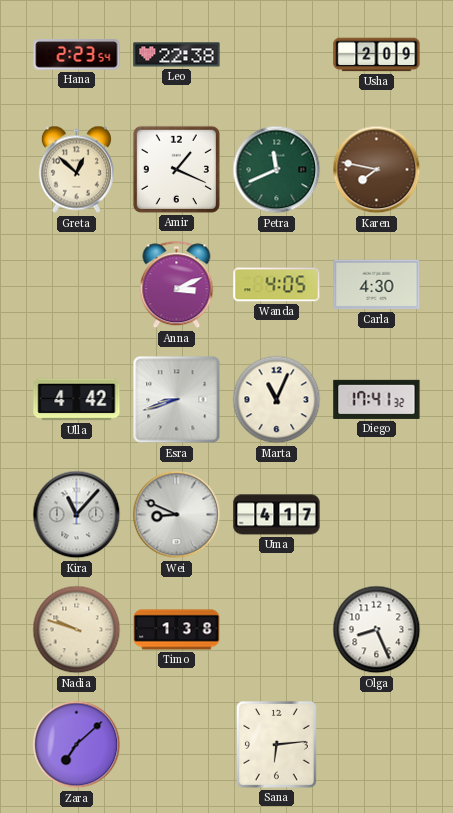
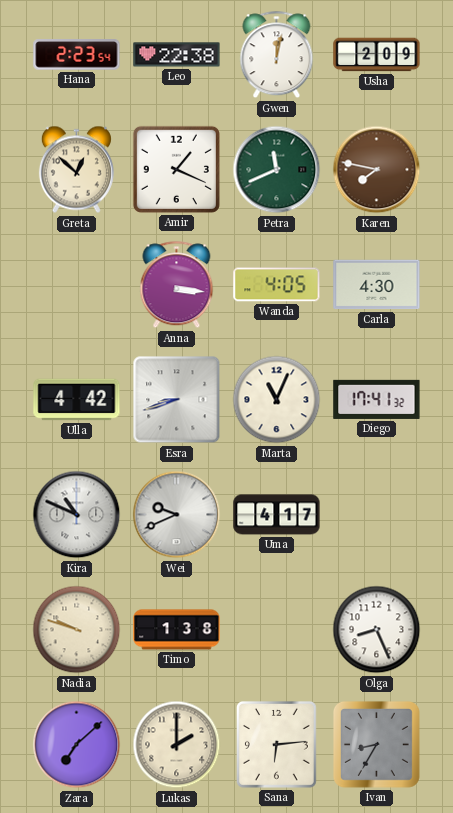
Gwen: none -> 12:02
Anna: 3:11 -> 3:16
Kira: 11:07 -> 10:49
Wei: 8:49 -> 9:41
Lukas: none -> 2:00
Ivan: none -> 8:35
